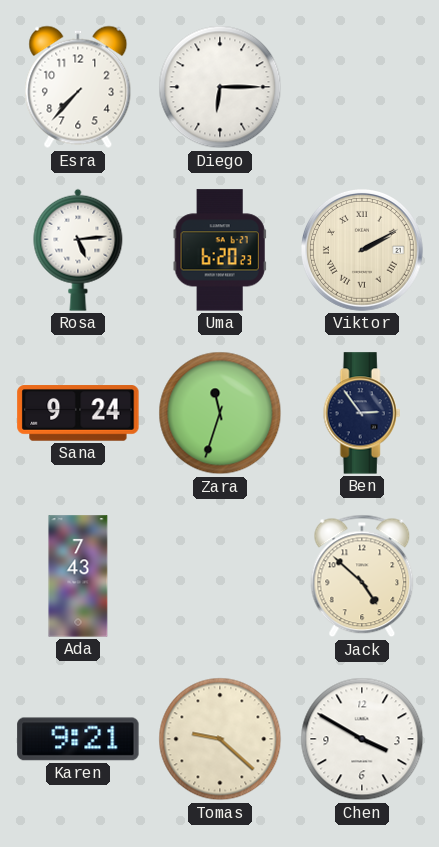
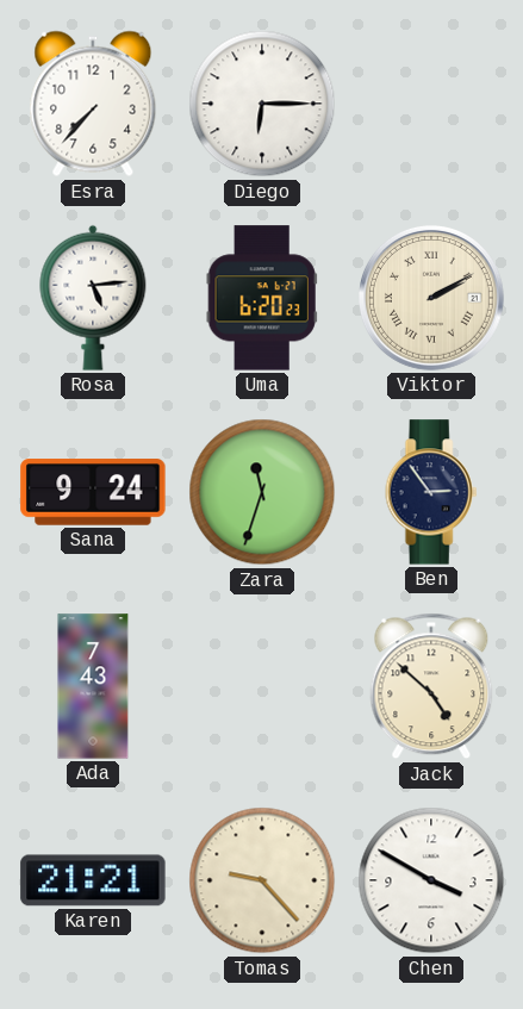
Karen: 9:21 -> 21:21
Tomas: 9:22 -> 9:23
